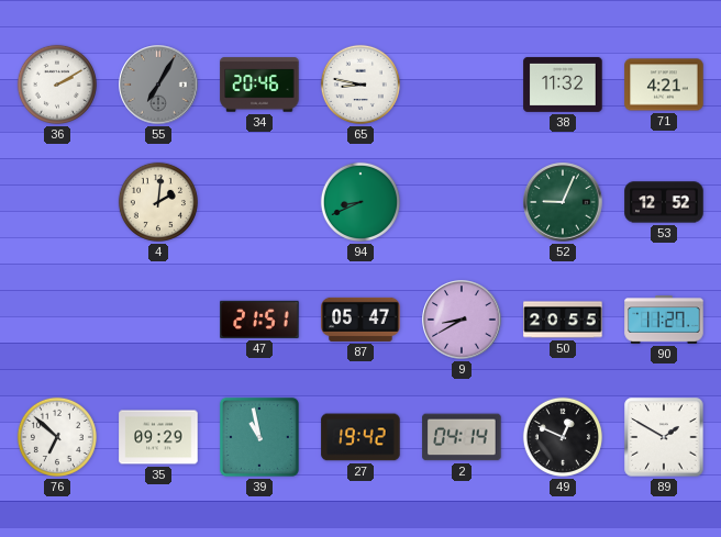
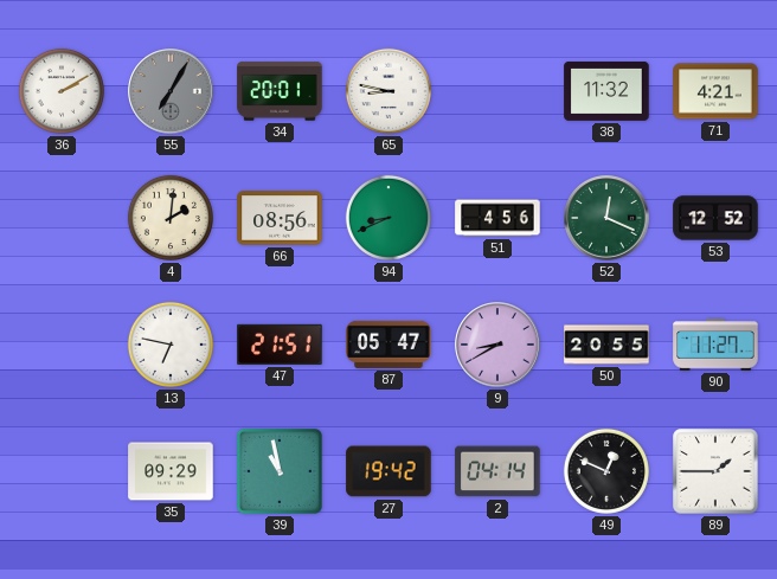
34: 20:46 -> 20:01
66: none -> 08:56
51: none -> 4:56
52: 9:04 -> 12:19
13: none -> 6:47
76: 6:52 -> none
89: 1:50 -> 1:45
